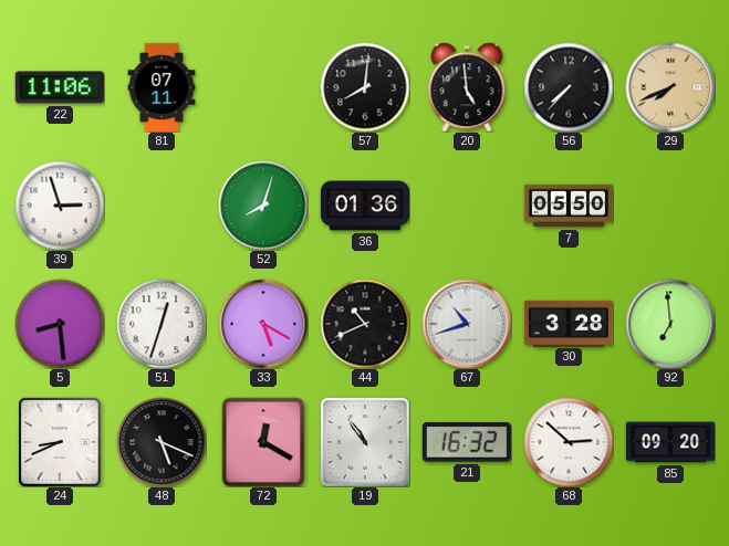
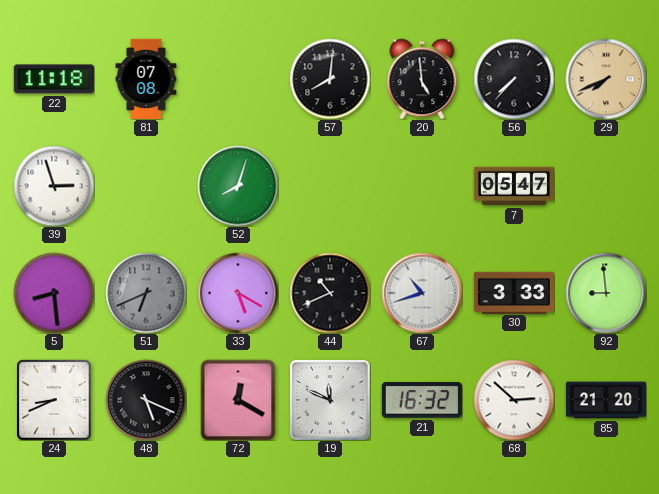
22: 11:06 -> 11:18
81: 07:11 -> 07:08
36: 01:36 -> none
7: 05:50 -> 05:47
51: 12:33 -> 6:41
51 dial: white -> grey
30: 3:28 -> 3:33
92: 6:59 -> 8:59
19: 10:54 -> 11:49
85: 09:20 -> 21:20
